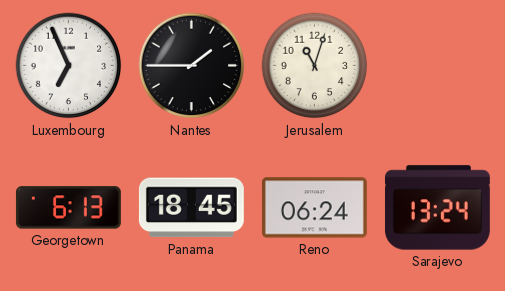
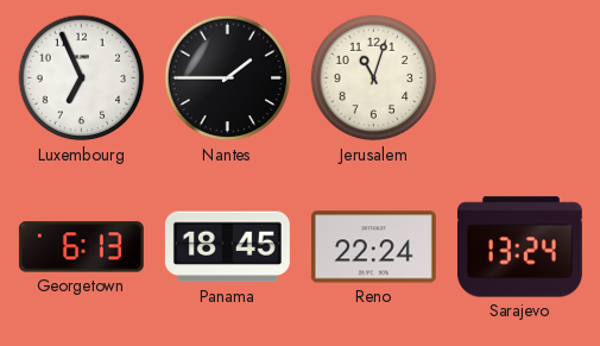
Reno: 06:24 -> 22:24
